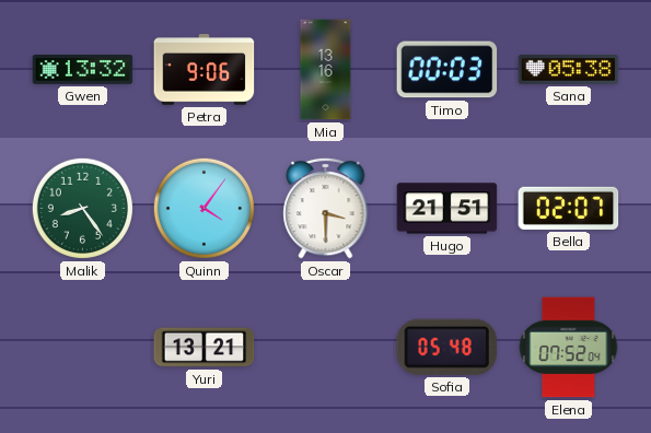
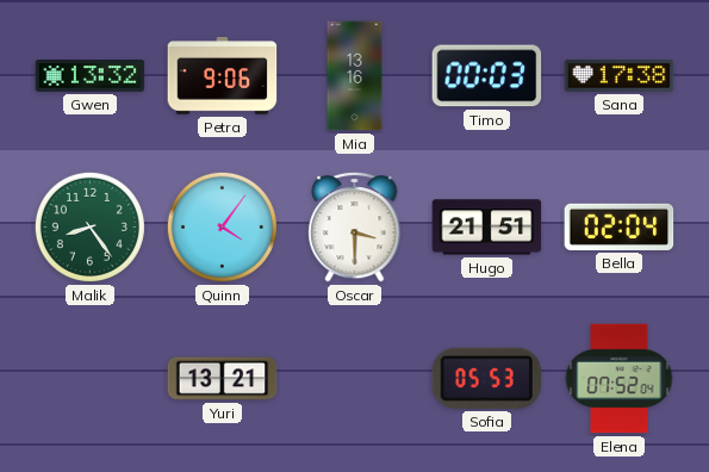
Sana: 05:38 -> 17:38
Bella: 02:07 -> 02:04
Sofia: 05:48 -> 05:53
